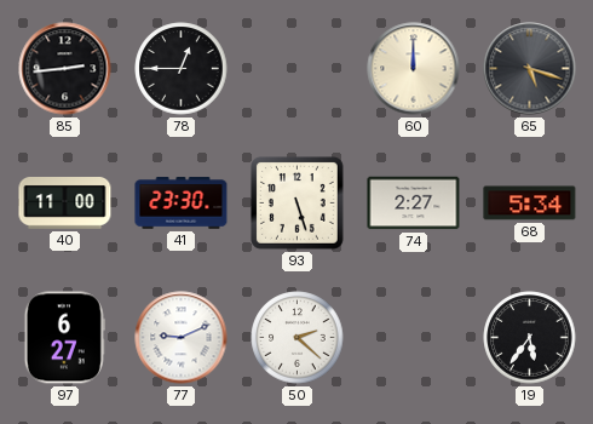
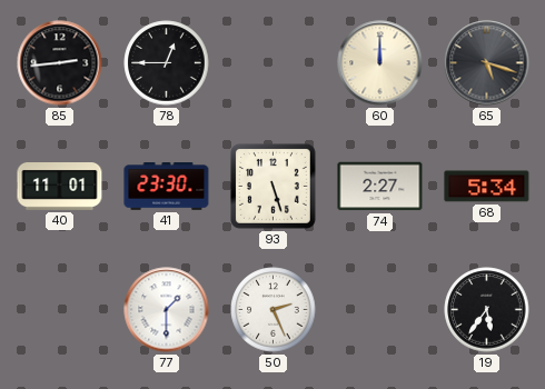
40: 11:00 -> 11:01
97: 6:27 -> none
77: 9:11 -> 1:30
50: 2:22 -> 2:26
